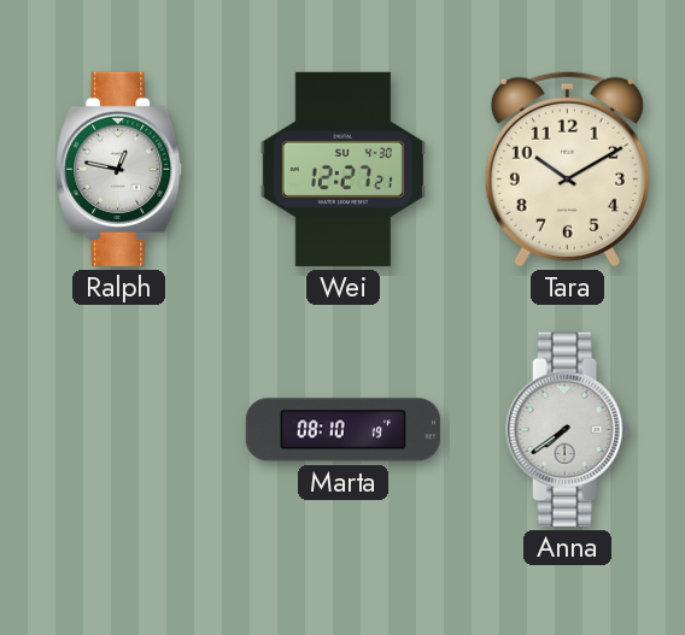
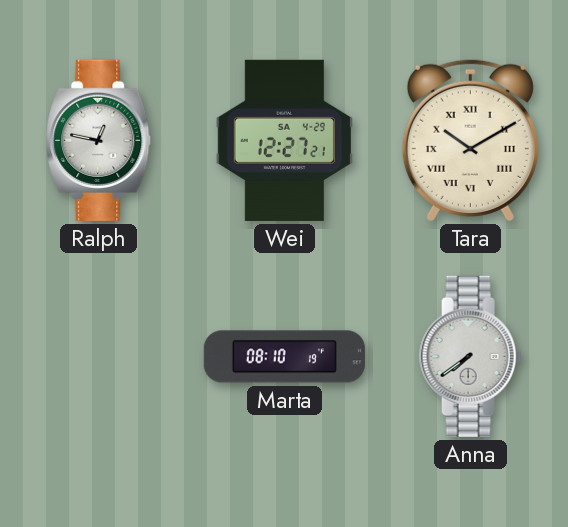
Wei date: SU 4-30 -> SA 4-29
Tara numerals: Arabic -> Roman
